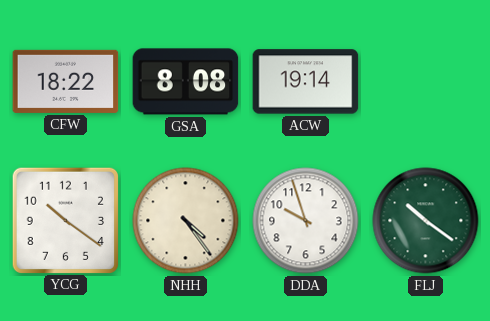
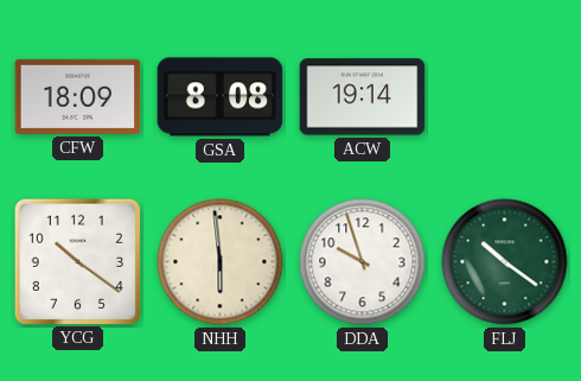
CFW: 18:22 -> 18:09
NHH: 4:24 -> 5:59
